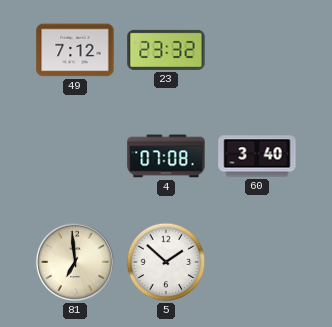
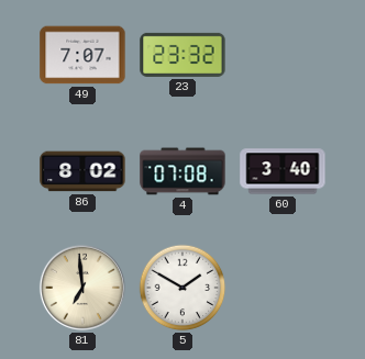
49: 7:12 -> 7:07
86: none -> 8:02
5: 1:52 -> 1:50
